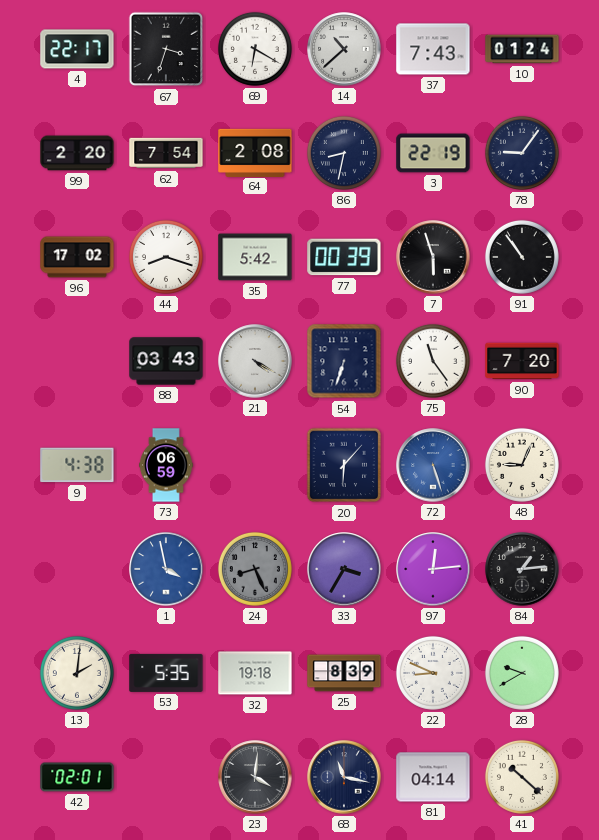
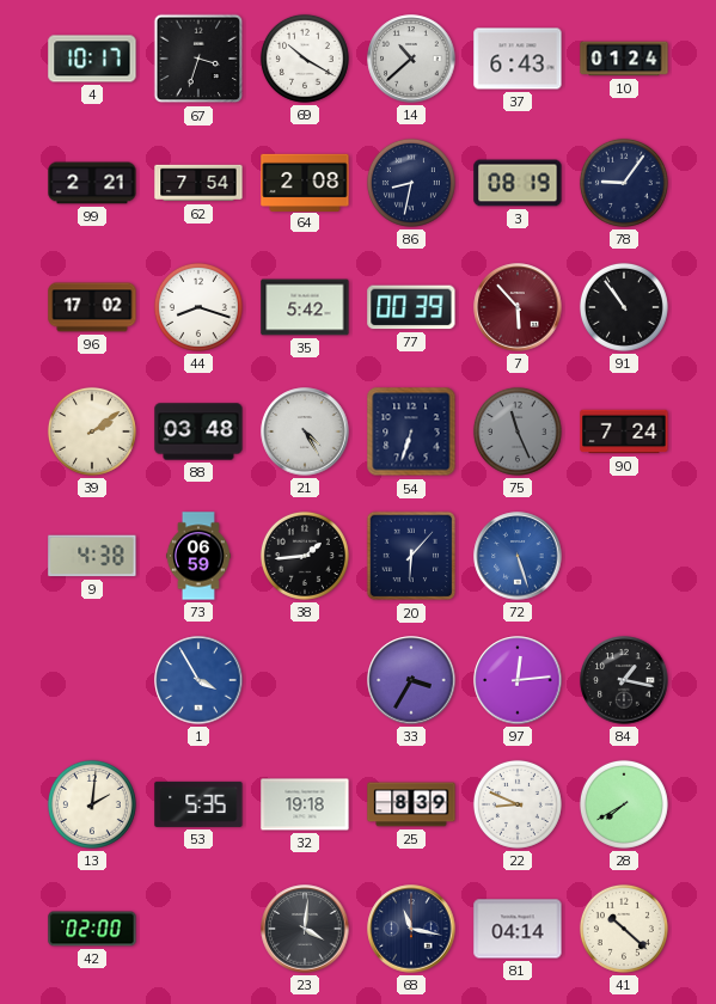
4: 22:17 -> 10:17
69: 6:20 -> 10:20
37: 7:43 -> 6:43
99: 2:20 -> 2:21
3: 22:19 -> 08:19
7: 5:57 -> 5:53
7 dial: black -> burgundy
39: none -> 2:09
88: 03:43 -> 03:48
21: 4:20 -> 4:25
75: 11:24 -> 11:26
75 dial: white -> grey
90: 7:20 -> 7:24
38: none -> 1:44
48: 9:04 -> none
1: 3:58 -> 3:55
24: 8:26 -> none
84: 1:14 -> 1:17
28: 9:40 -> 7:40
42: 02:01 -> 02:00
